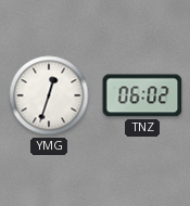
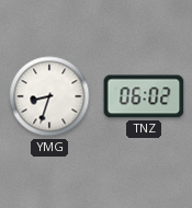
YMG: 12:33 -> 8:33
